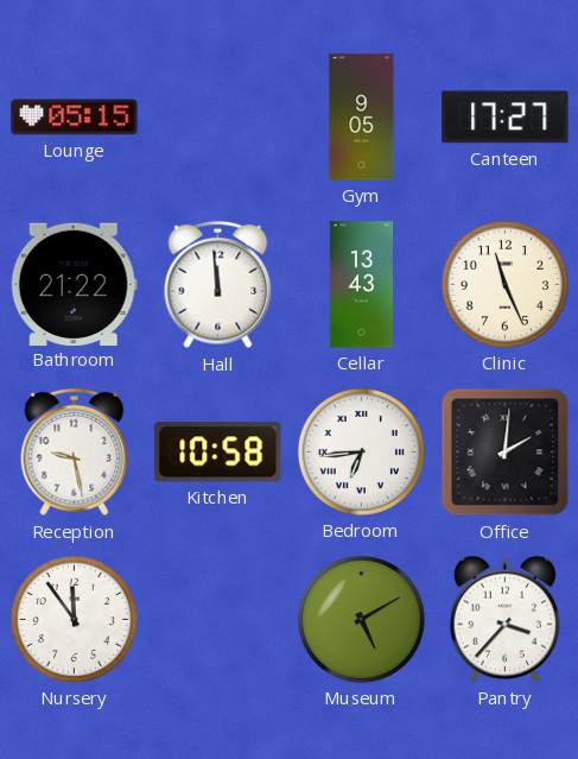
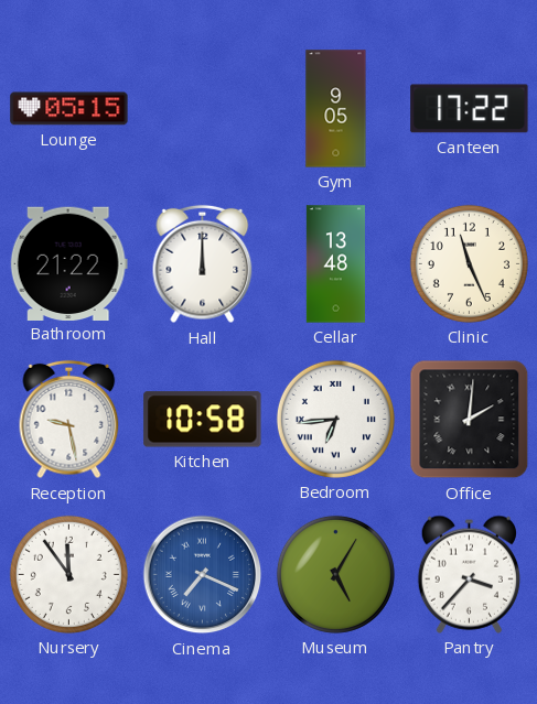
Canteen: 17:27 -> 17:22
Hall: 11:59 -> 12:00
Cellar: 13:43 -> 13:48
Cinema: none -> 7:19
Museum: 5:10 -> 5:05
